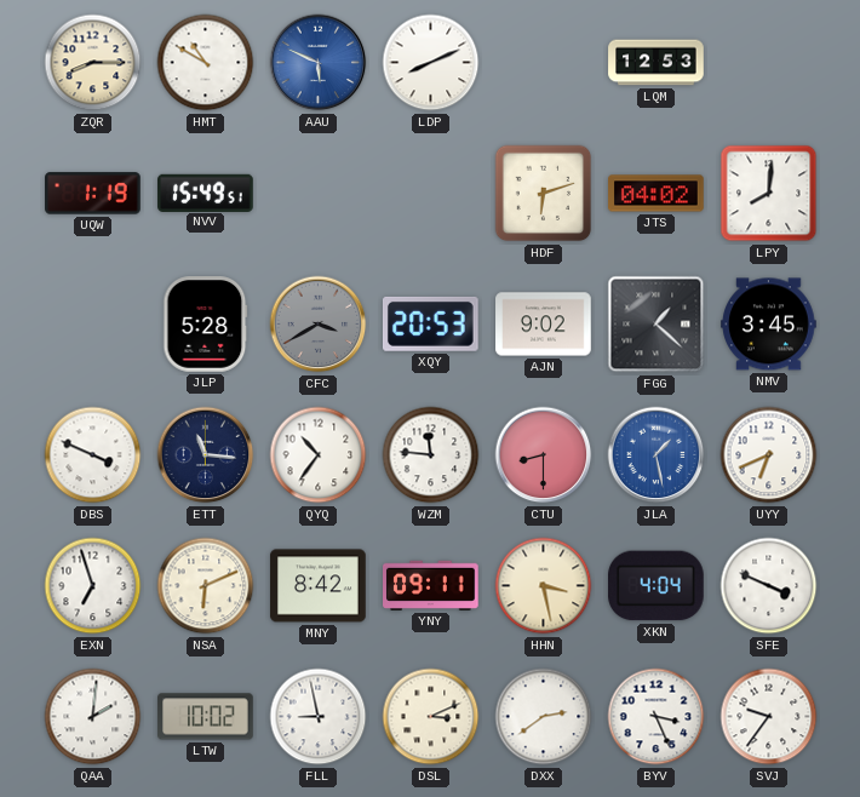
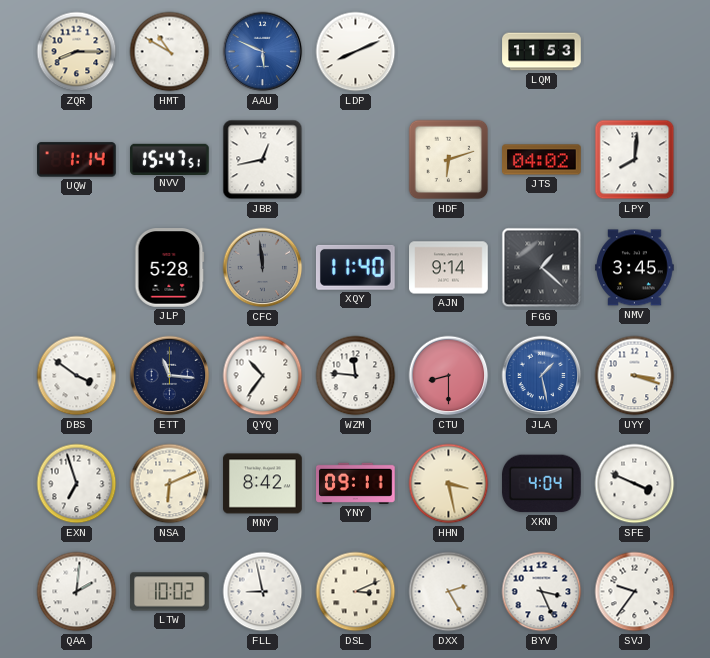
LQM: 12:53 -> 11:53
UQW: 1:19 -> 1:14
NVV: 15:49 -> 15:47
JBB: none -> 12:43
CFC: 3:40 -> 11:59
XQY: 20:53 -> 11:40
AJN: 9:02 -> 9:14
DBS: 3:49 -> 3:51
UYY: 6:41 -> 3:18
DXX: 2:39 -> 2:25
